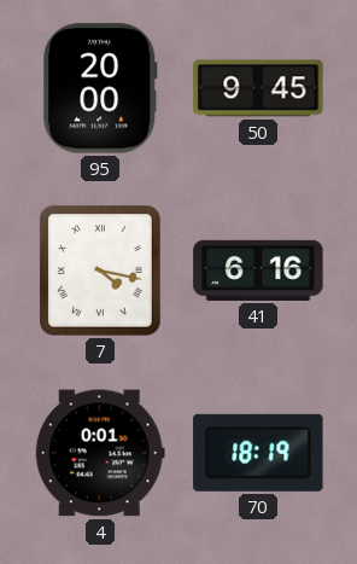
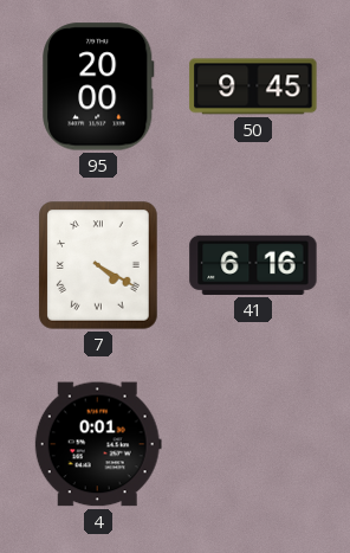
7: 4:17 -> 4:20
70: 18:19 -> none
